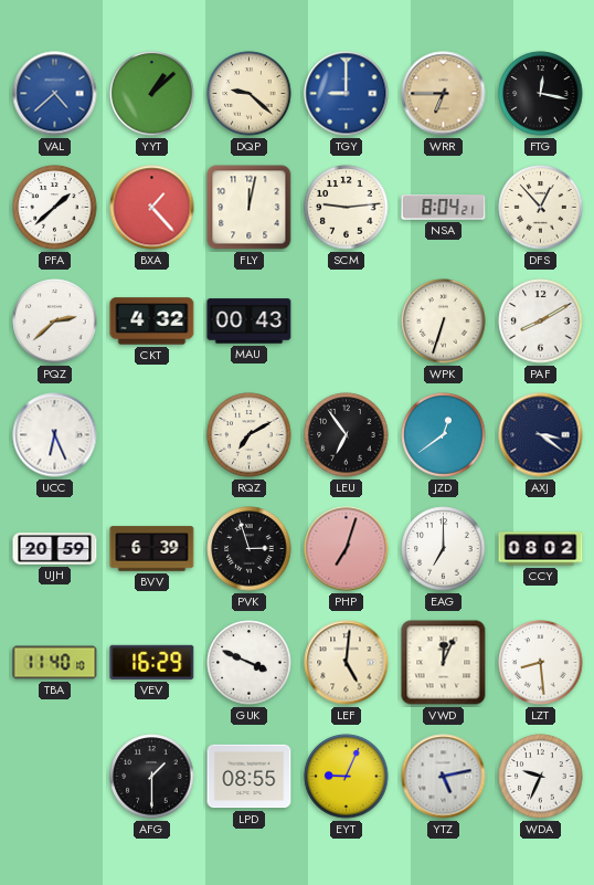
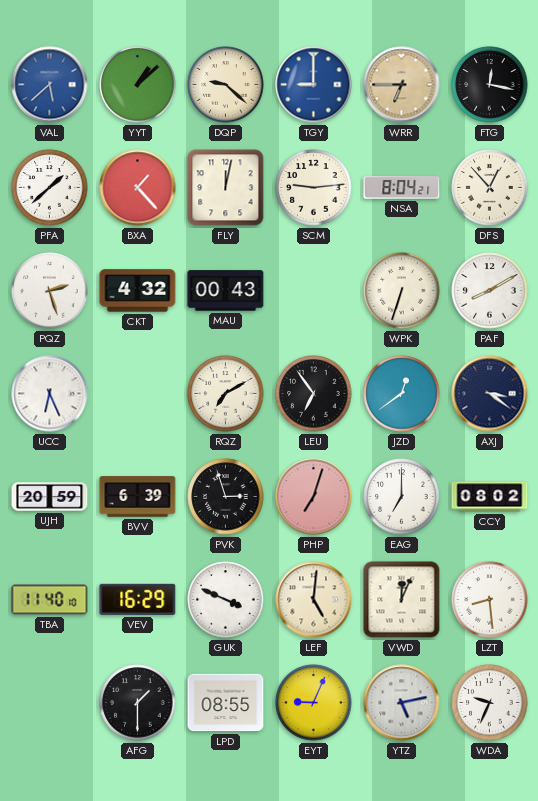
VAL: 4:38 -> 5:38
PQZ: 2:38 -> 2:27
